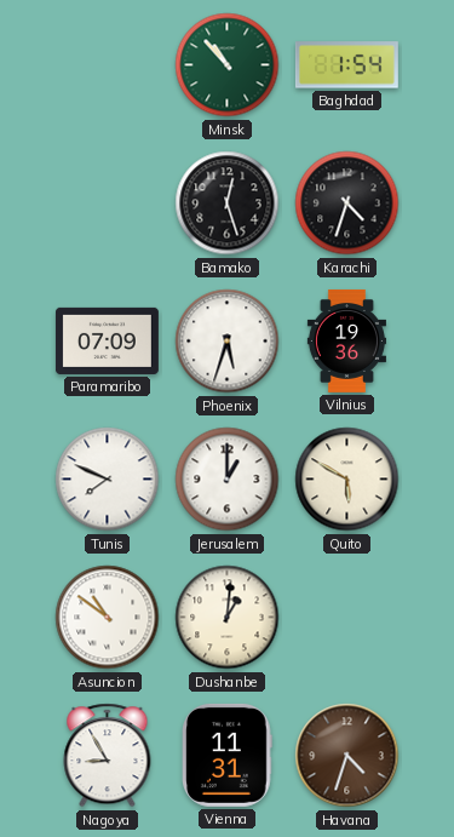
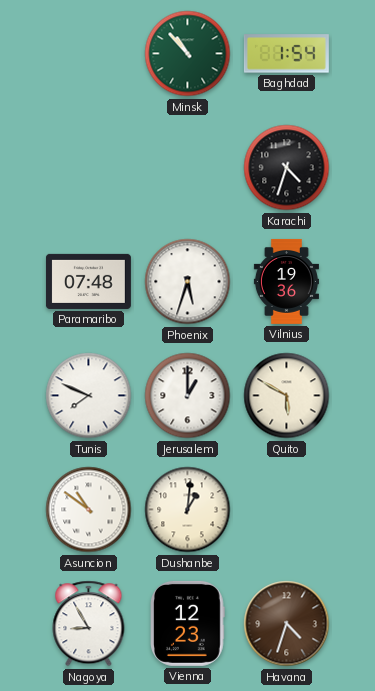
Bamako: 12:27 -> none
Paramaribo: 07:09 -> 07:48
Vienna: 11:31 -> 12:23
